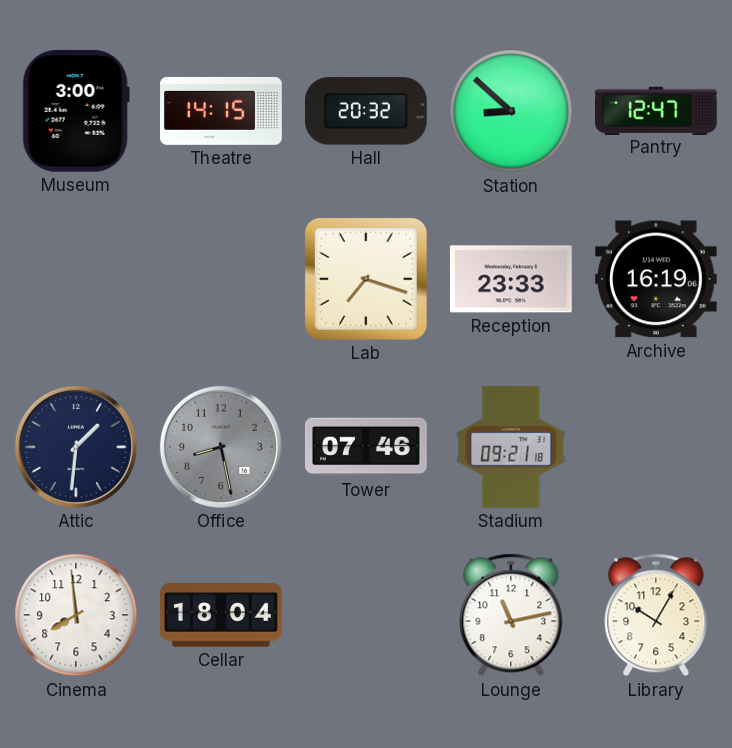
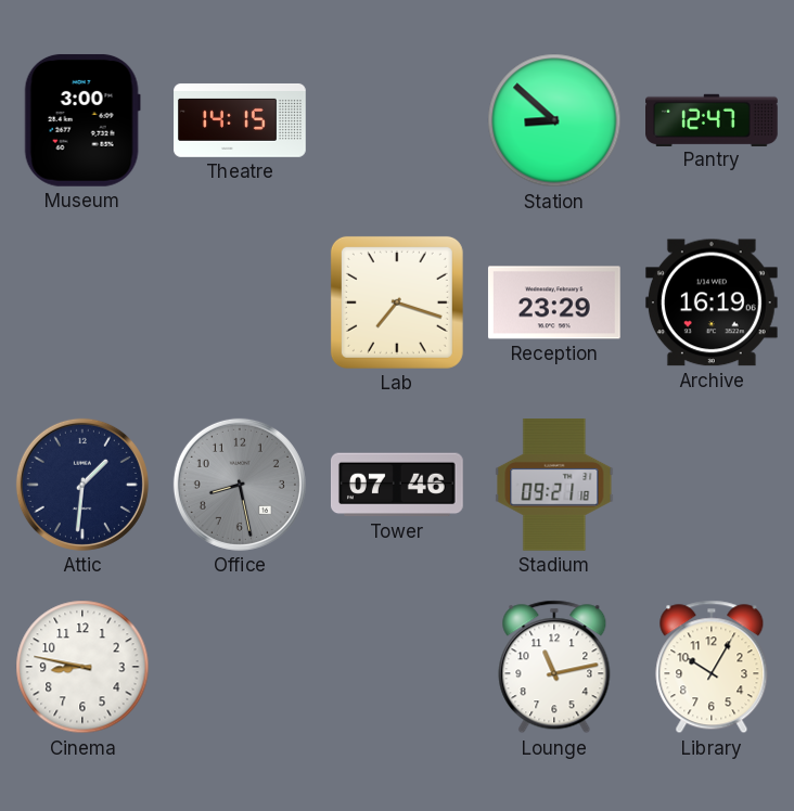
Hall: 20:32 -> none
Reception: 23:33 -> 23:29
Cinema: 7:59 -> 8:47
Cellar: 18:04 -> none
